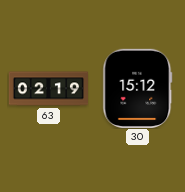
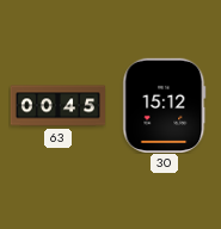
63: 02:19 -> 00:45
